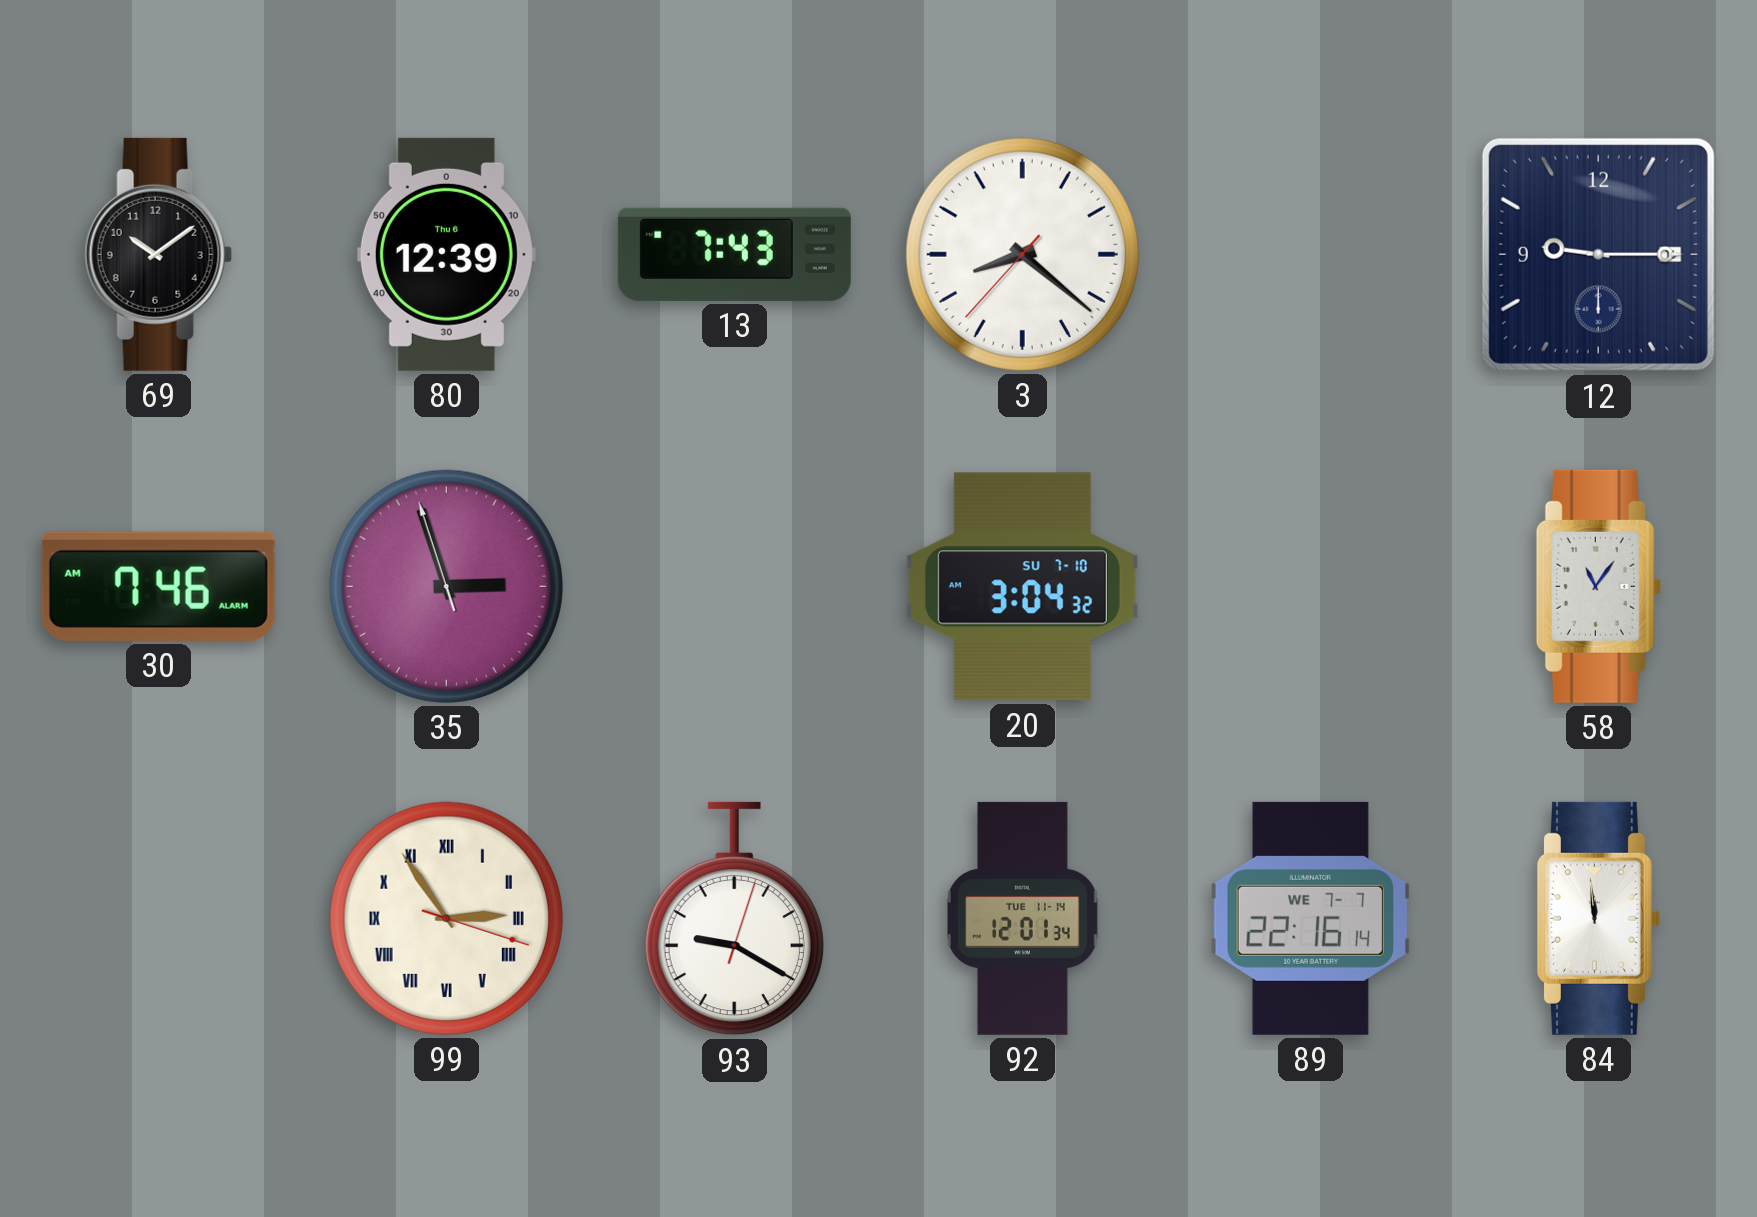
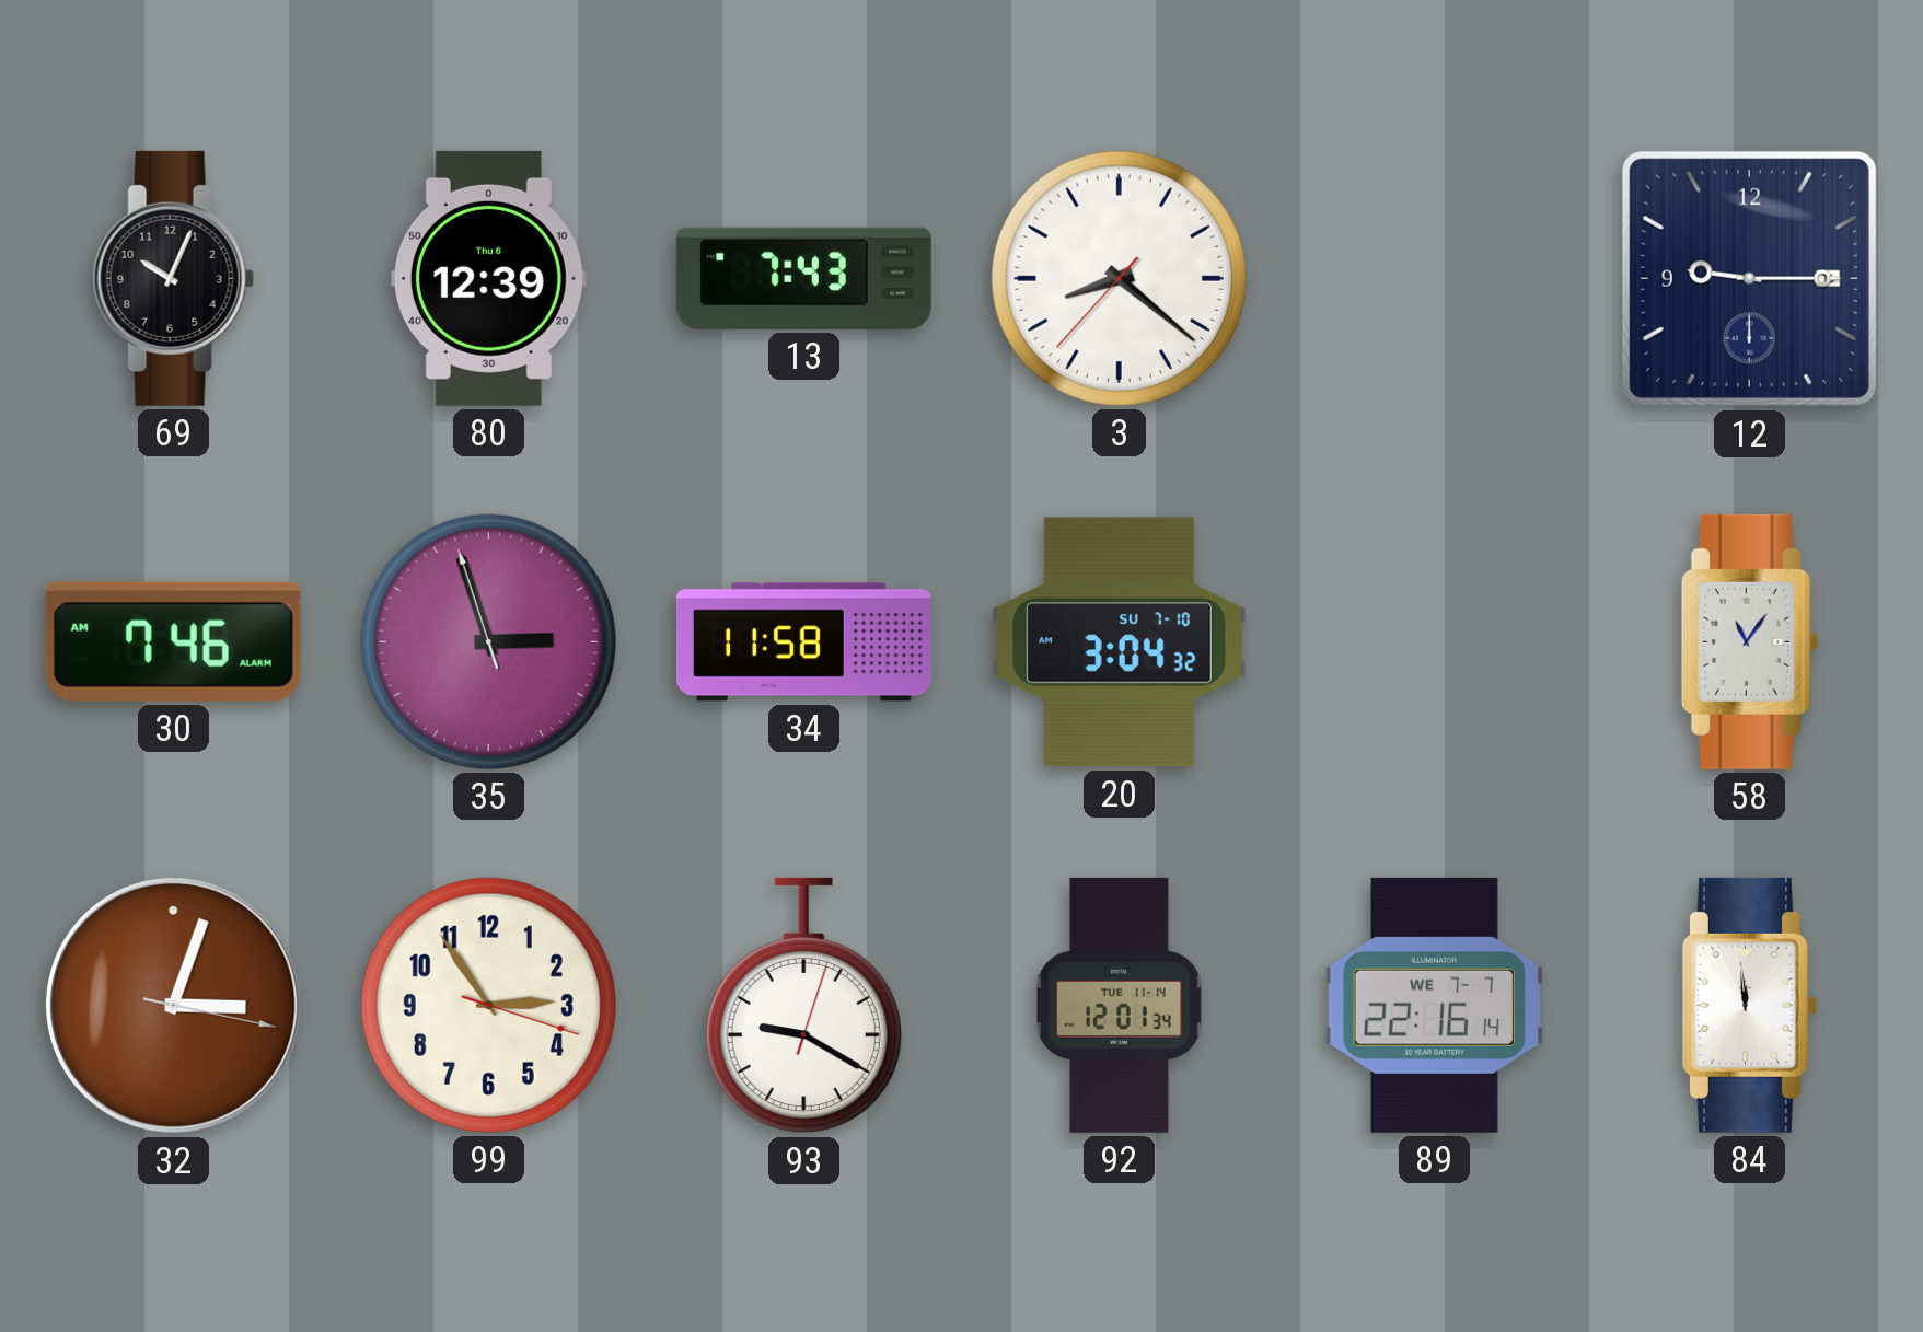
69: 10:09 -> 10:04
34: none -> 11:58
32: none -> 3:03
99 numerals: Roman -> Arabic
